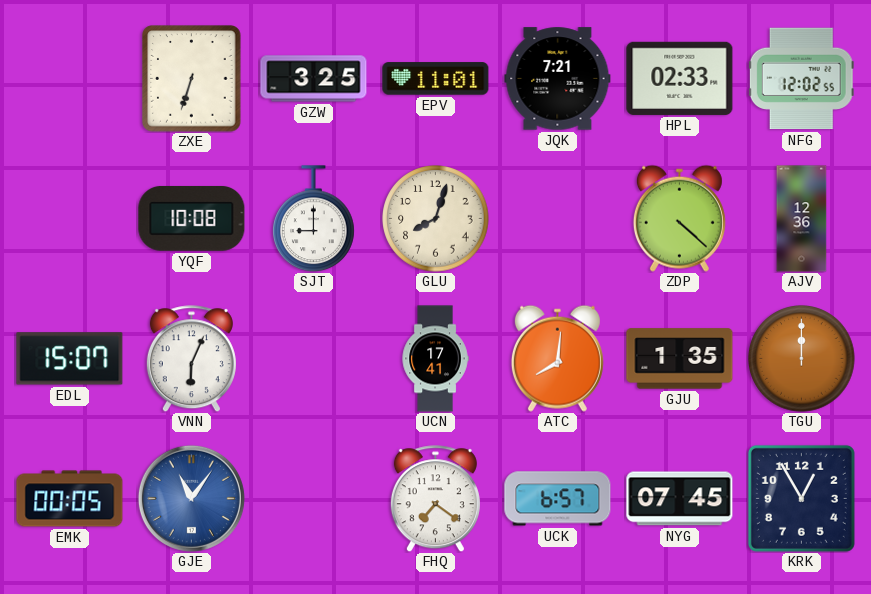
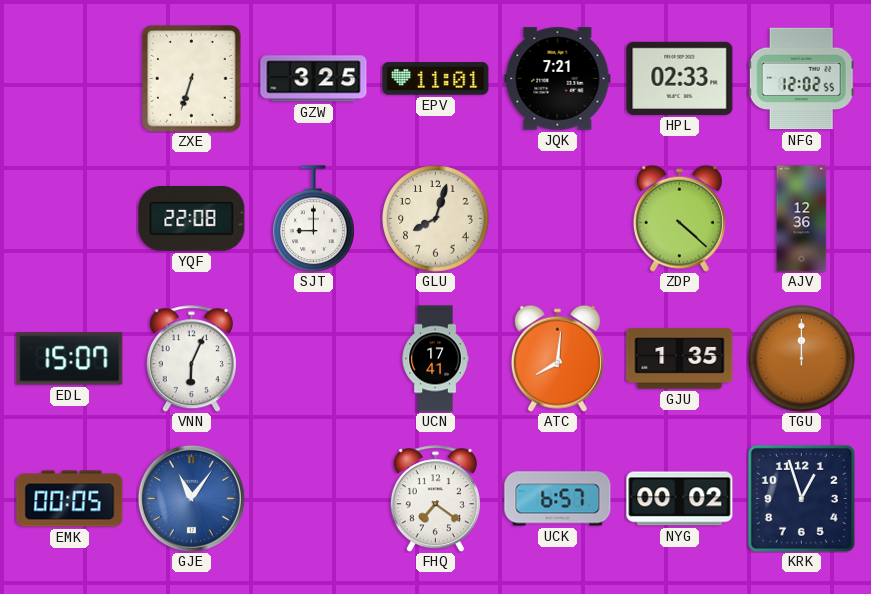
YQF: 10:08 -> 22:08
NYG: 07:45 -> 00:02
KRK: 12:55 -> 12:57
